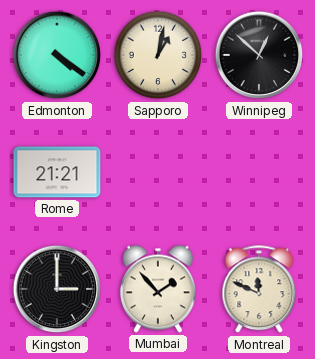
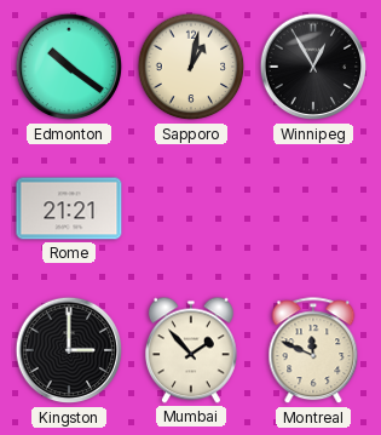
Edmonton: 4:21 -> 10:21
Winnipeg: 12:52 -> 12:55
